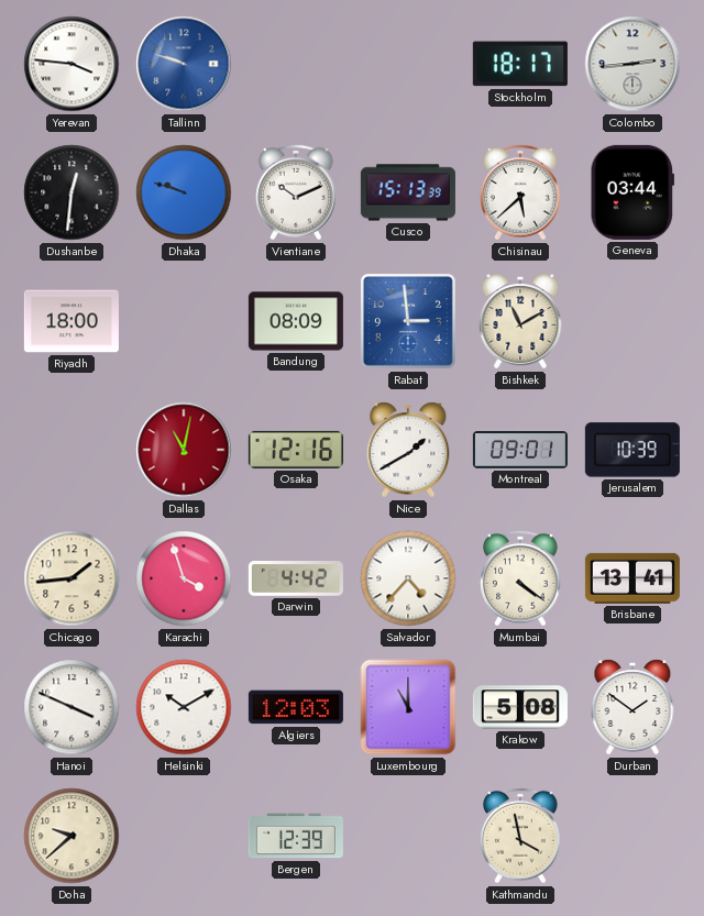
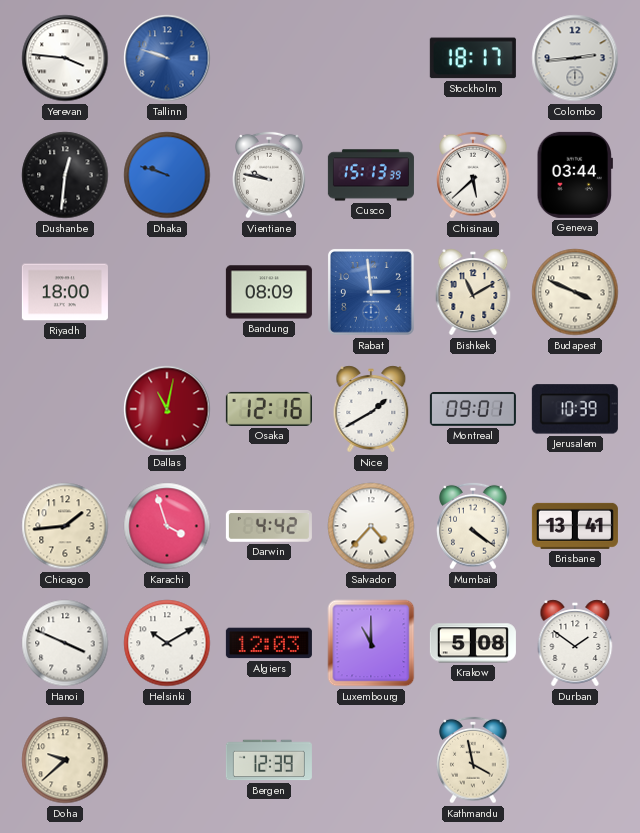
Vientiane: 10:11 -> 9:47
Budapest: none -> 3:49
